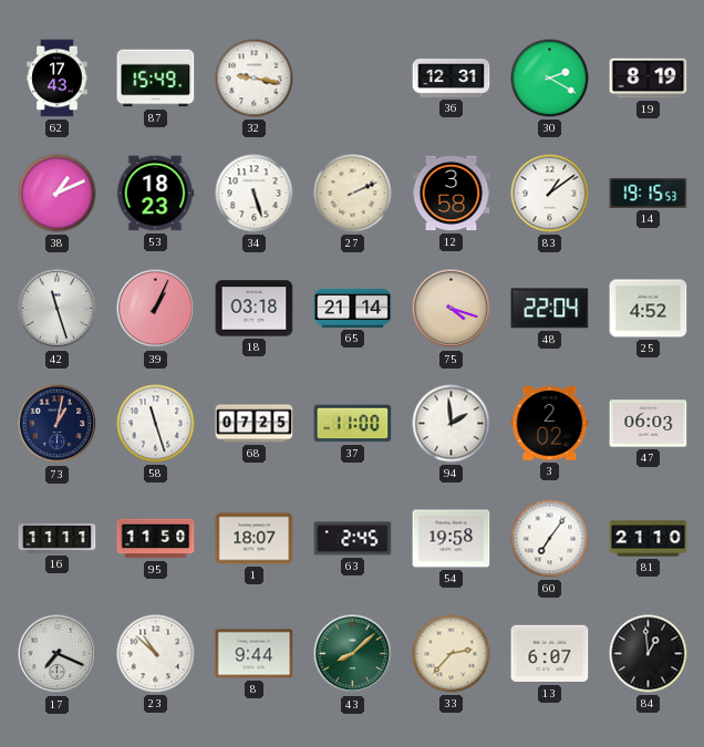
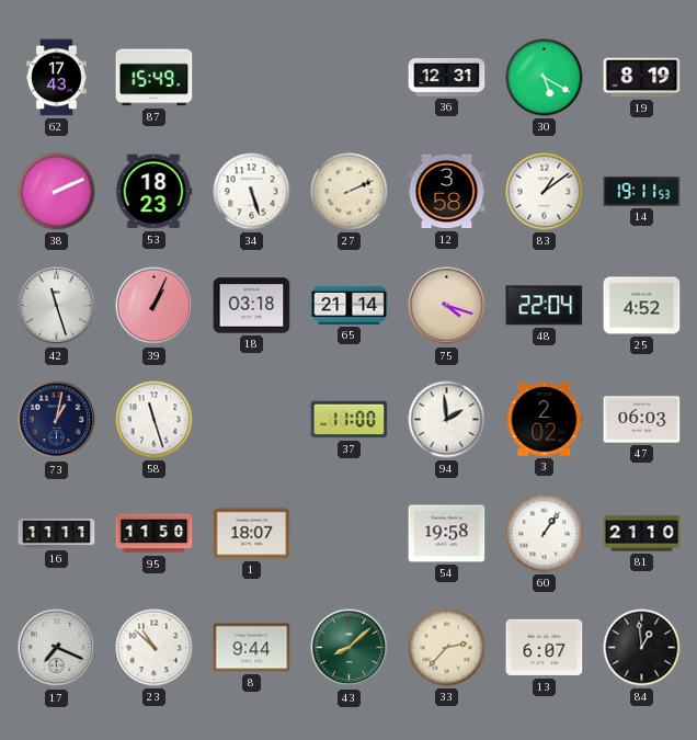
32: 9:17 -> none
30: 2:20 -> 5:20
38: 1:11 -> 2:11
14: 19:15 -> 19:11
68: 07:25 -> none
63: 2:45 -> none
60: 7:06 -> 1:06
